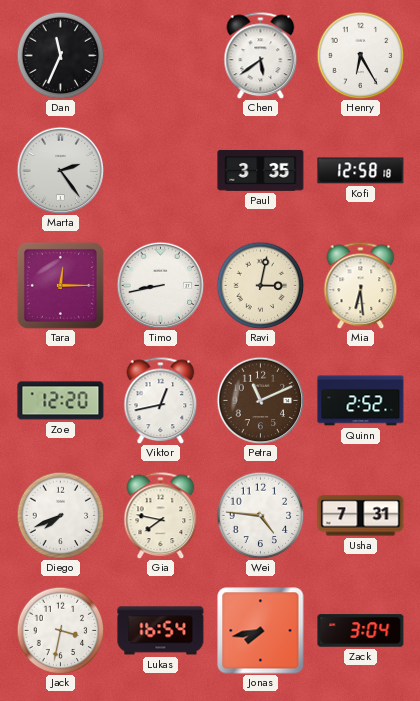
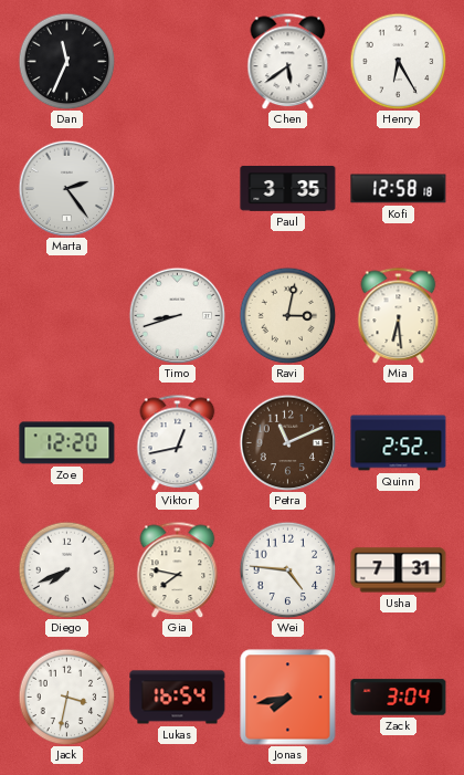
Tara: 12:15 -> none
Timo: 8:43 -> 8:42
